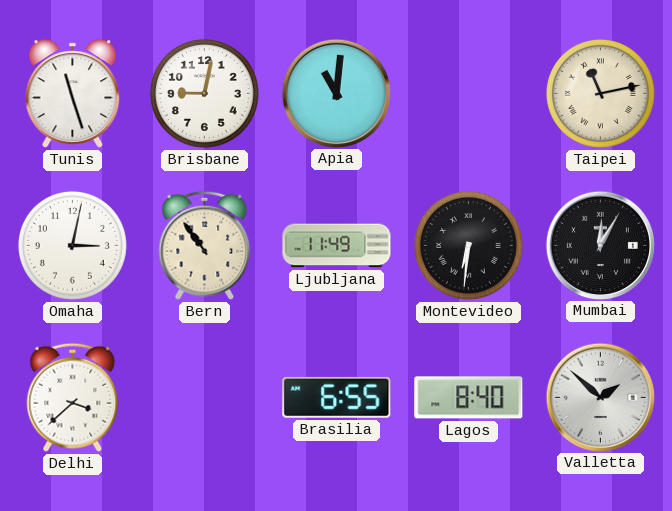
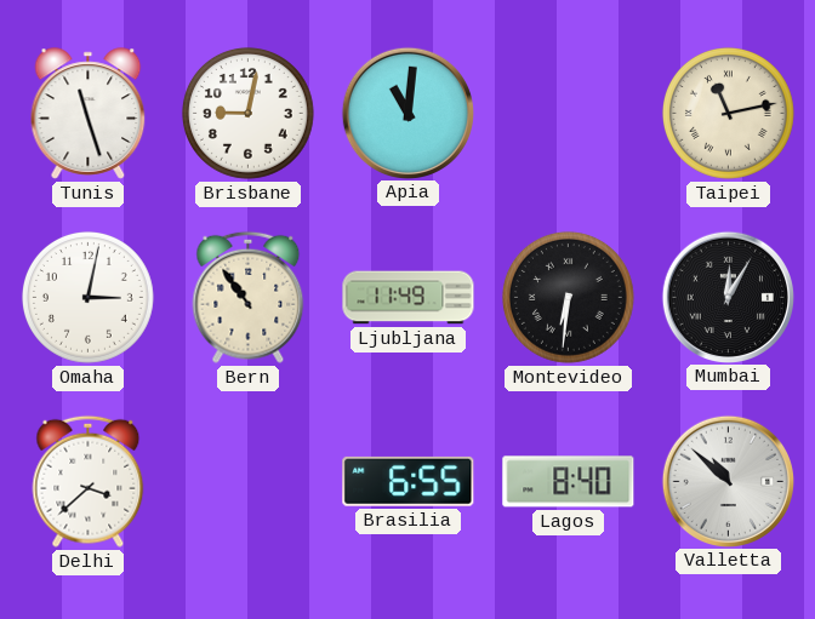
Valletta: 1:52 -> 10:52
